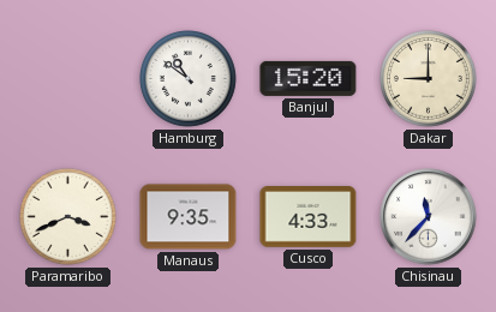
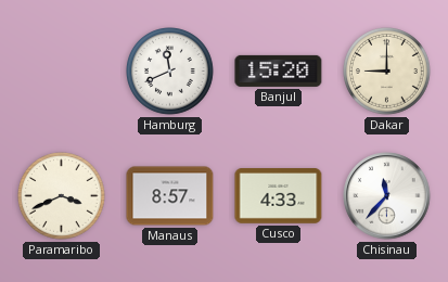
Hamburg: 10:51 -> 11:41
Manaus: 9:35 -> 8:57
